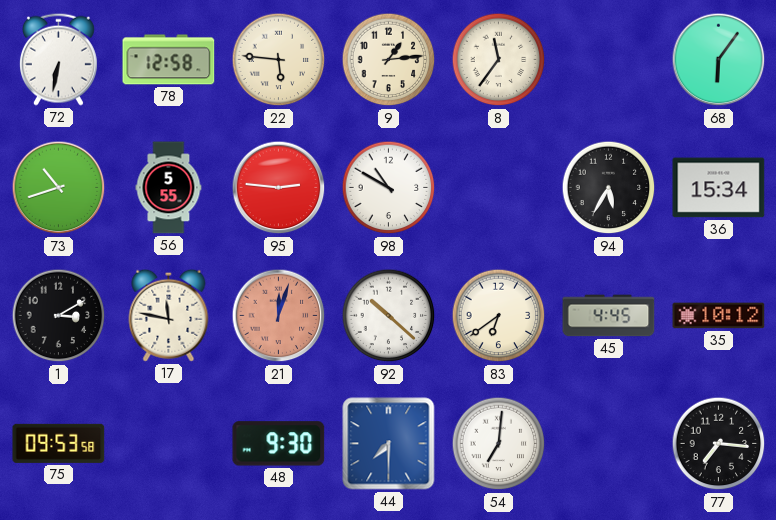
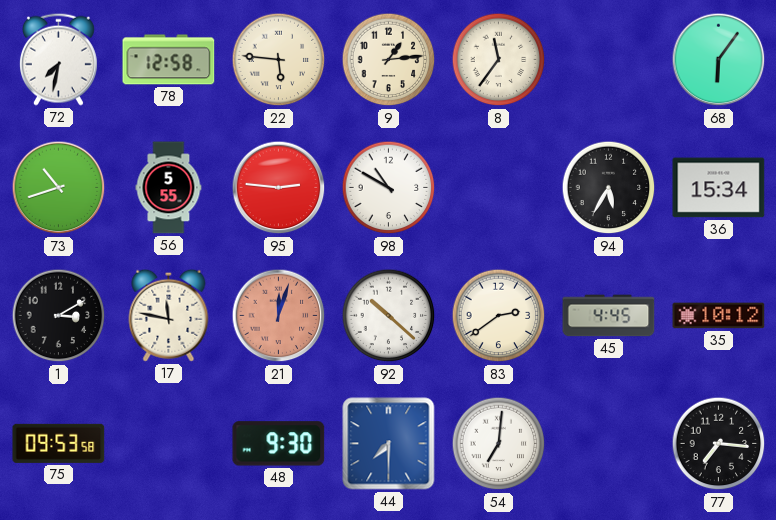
72: 6:32 -> 7:32
83: 6:39 -> 2:39
